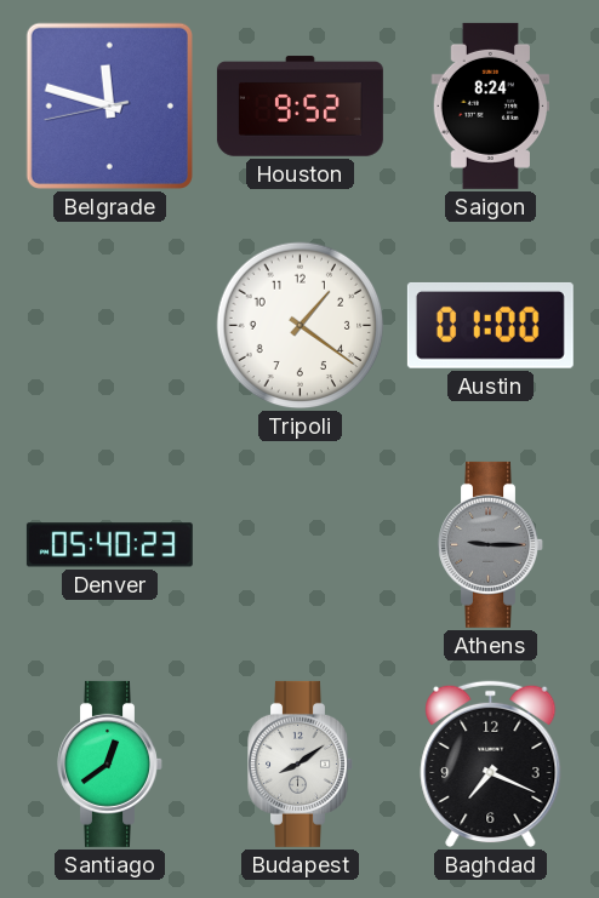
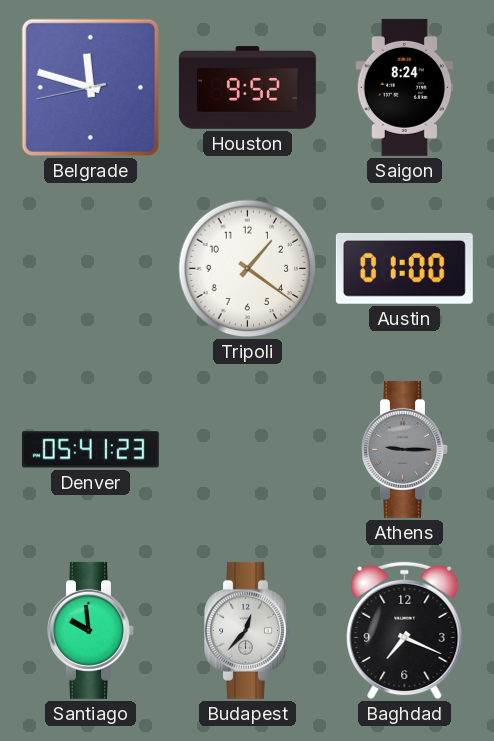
Denver: 05:40 -> 05:41
Santiago: 12:39 -> 9:59
Budapest: 8:09 -> 12:37
